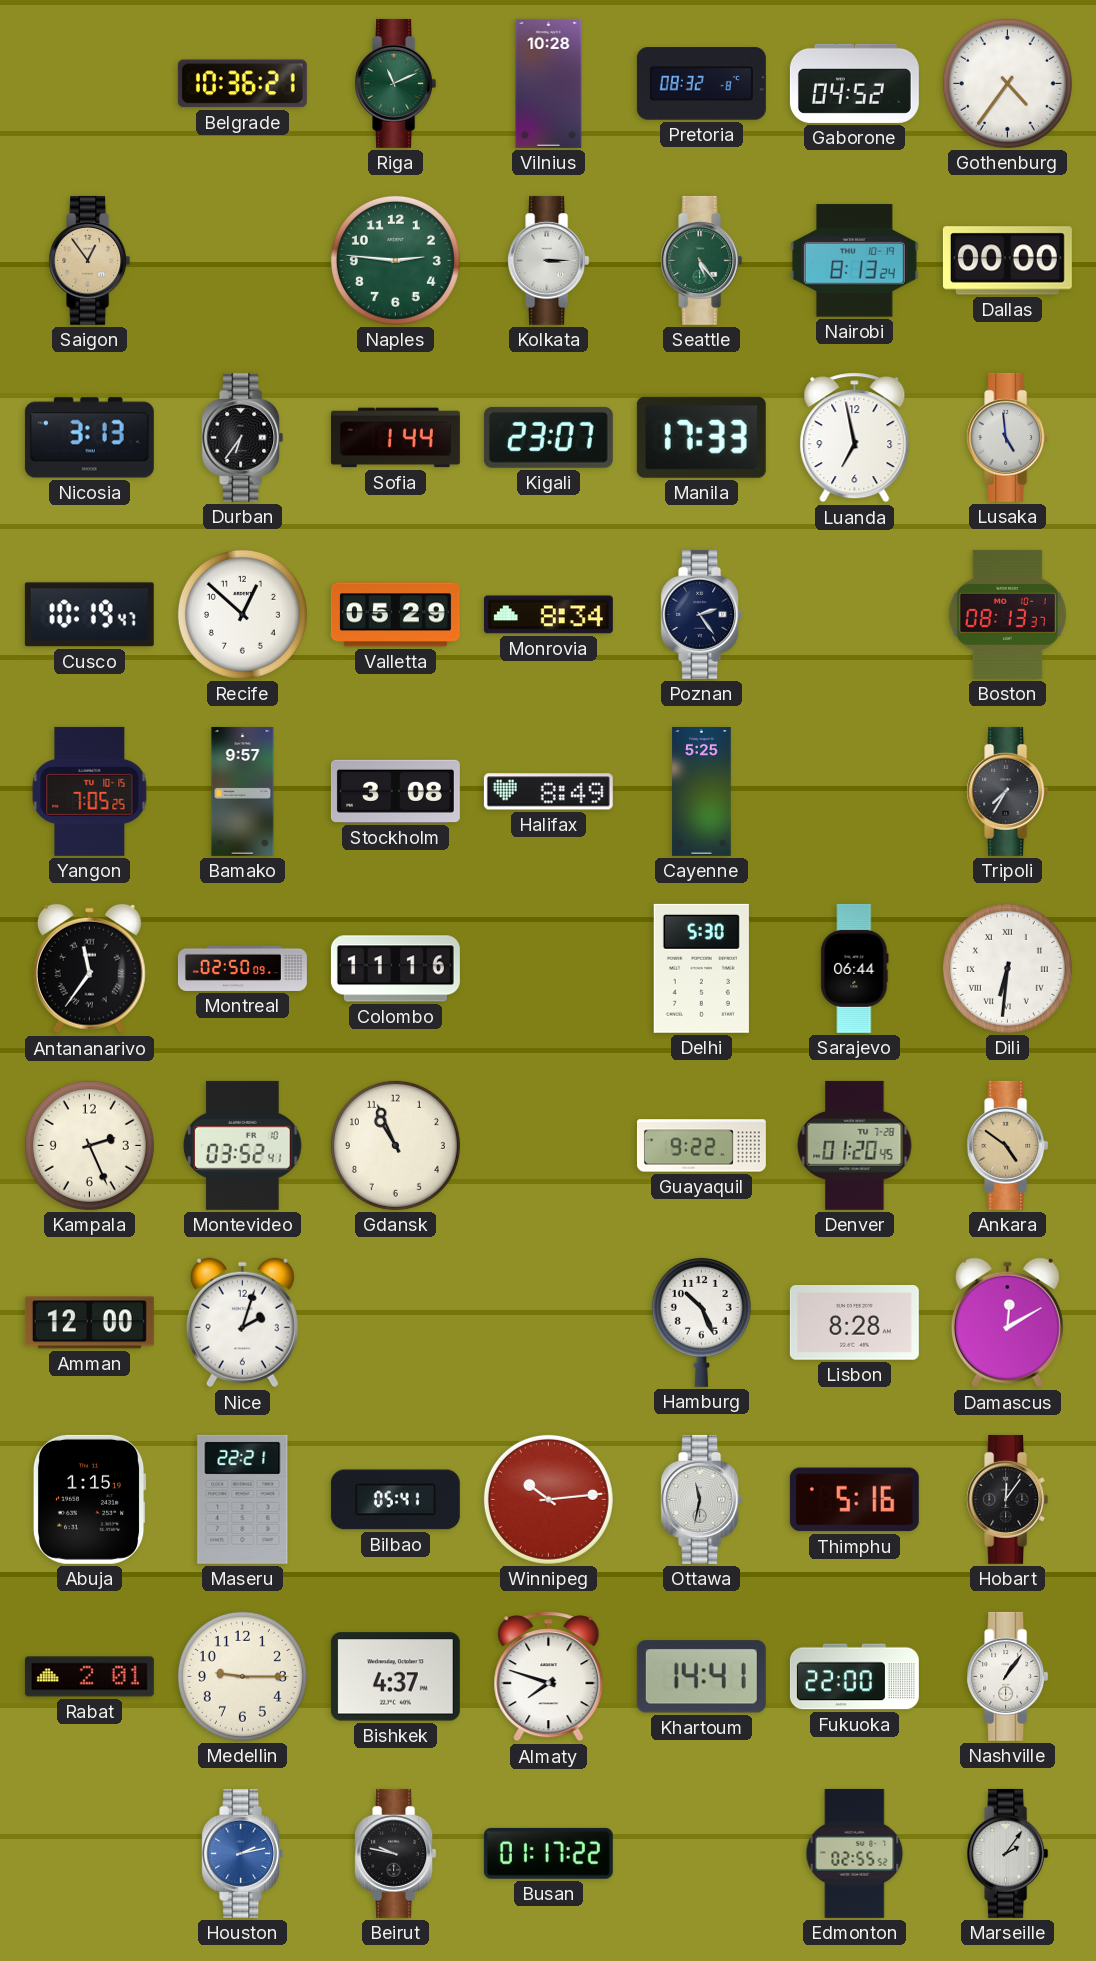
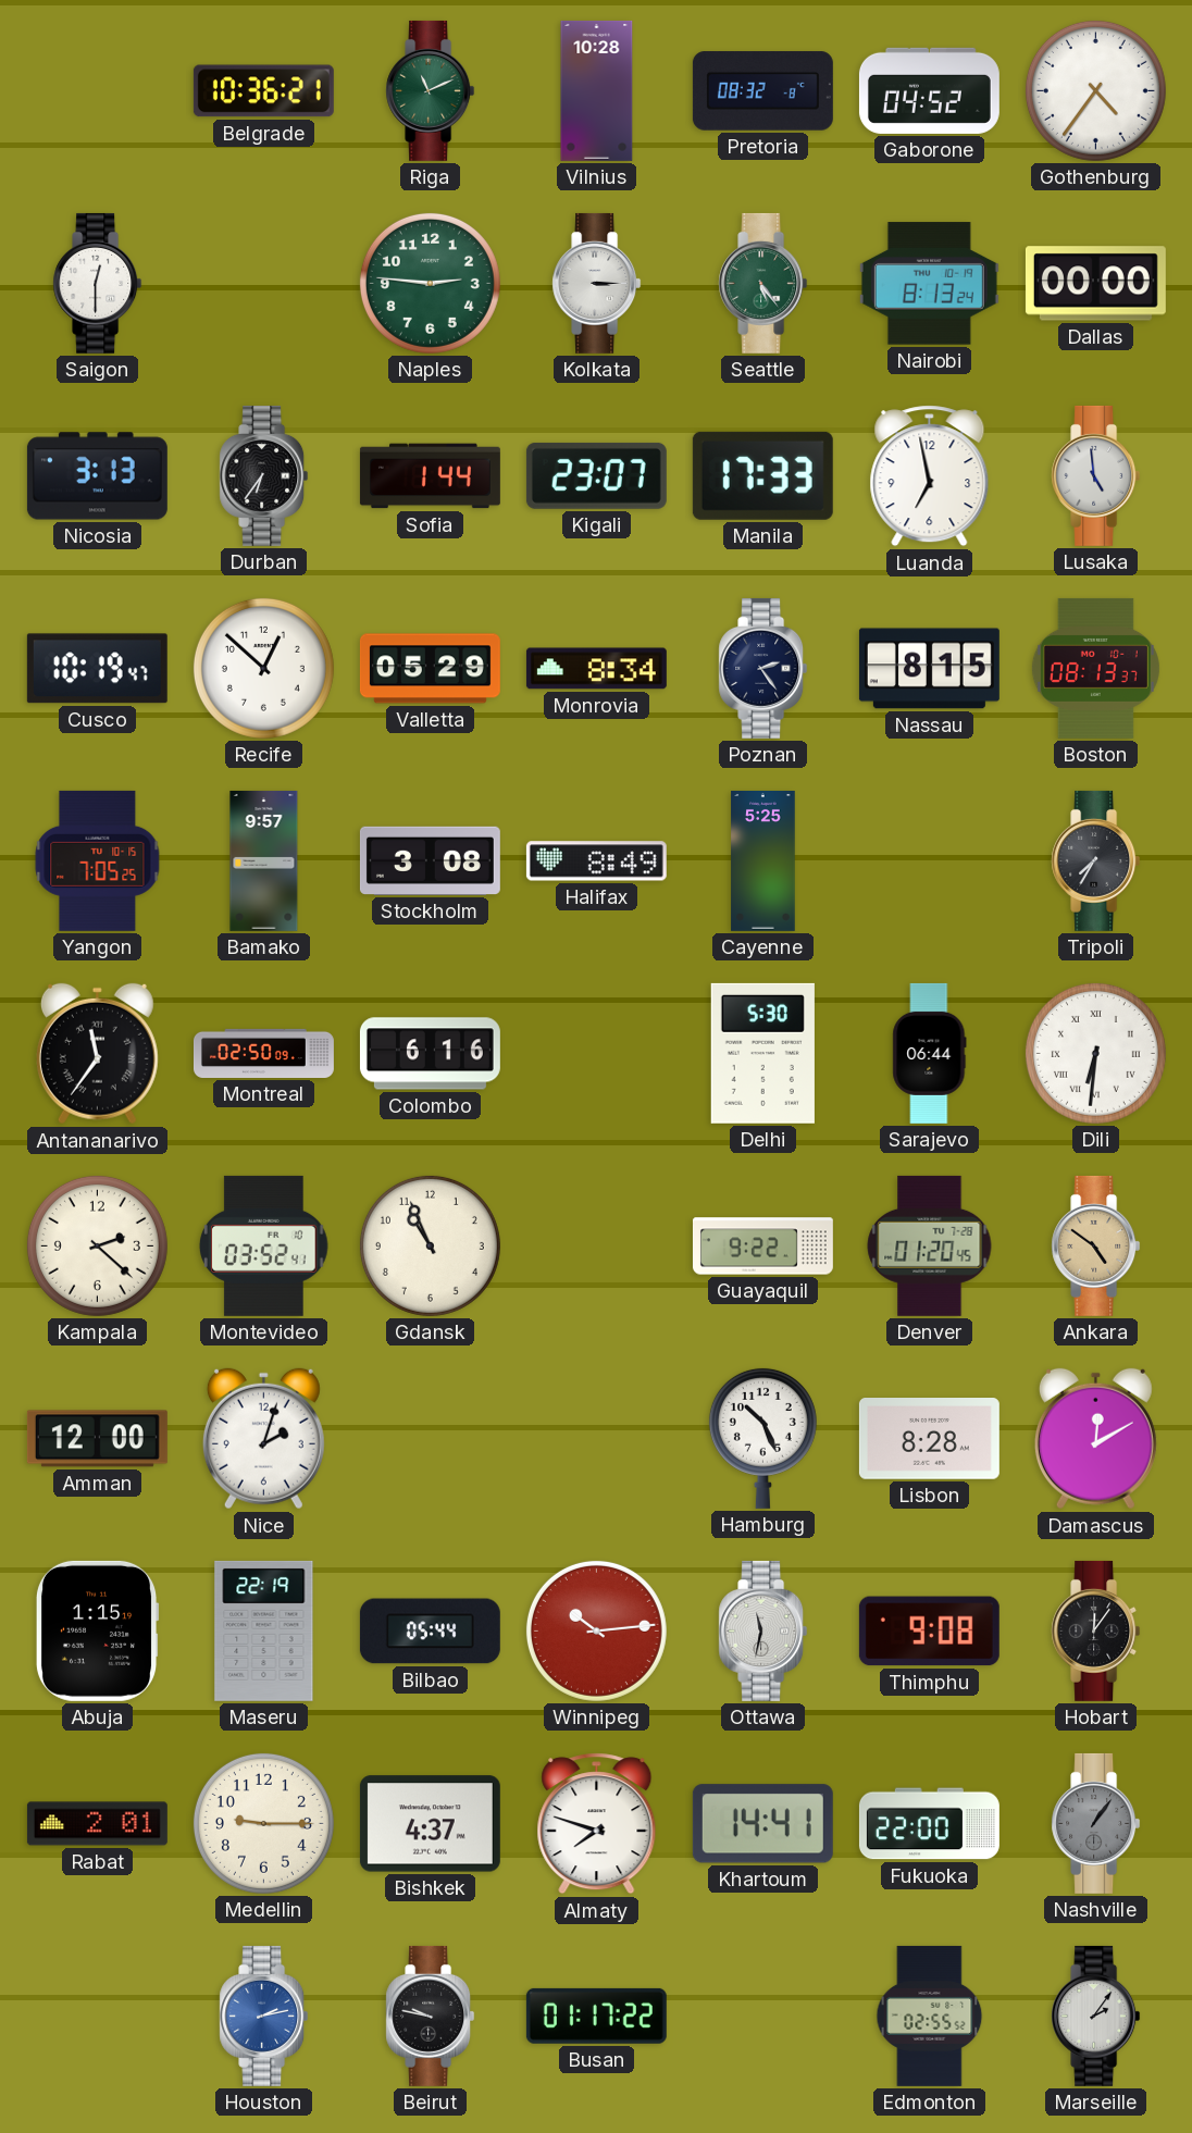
Saigon: 12:54 -> 12:30
Saigon dial: champagne -> white
Nassau: none -> 8:15
Colombo: 11:16 -> 6:16
Kampala: 2:26 -> 2:22
Maseru: 22:21 -> 22:19
Bilbao: 05:41 -> 05:44
Thimphu: 5:16 -> 9:08
Nashville dial: white -> grey
